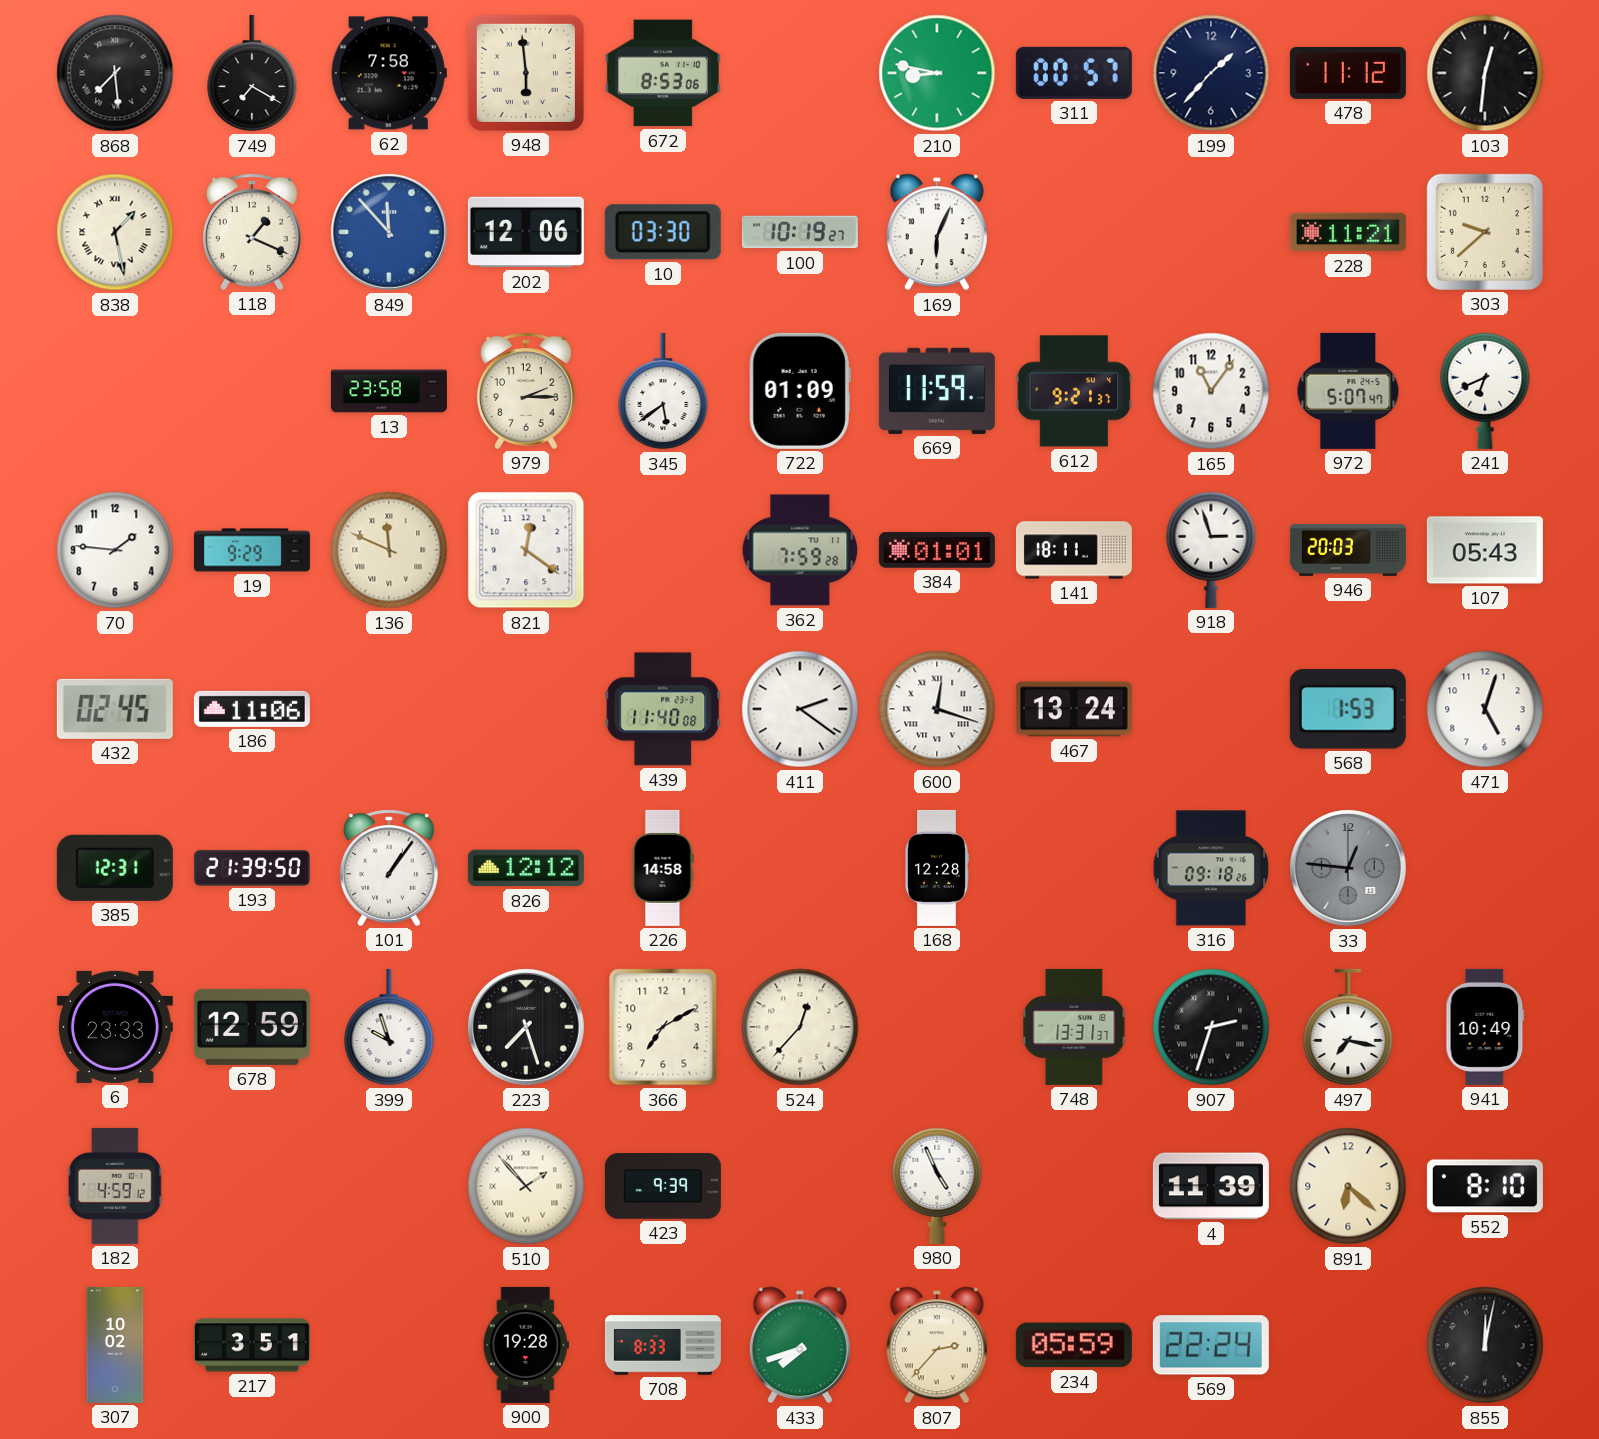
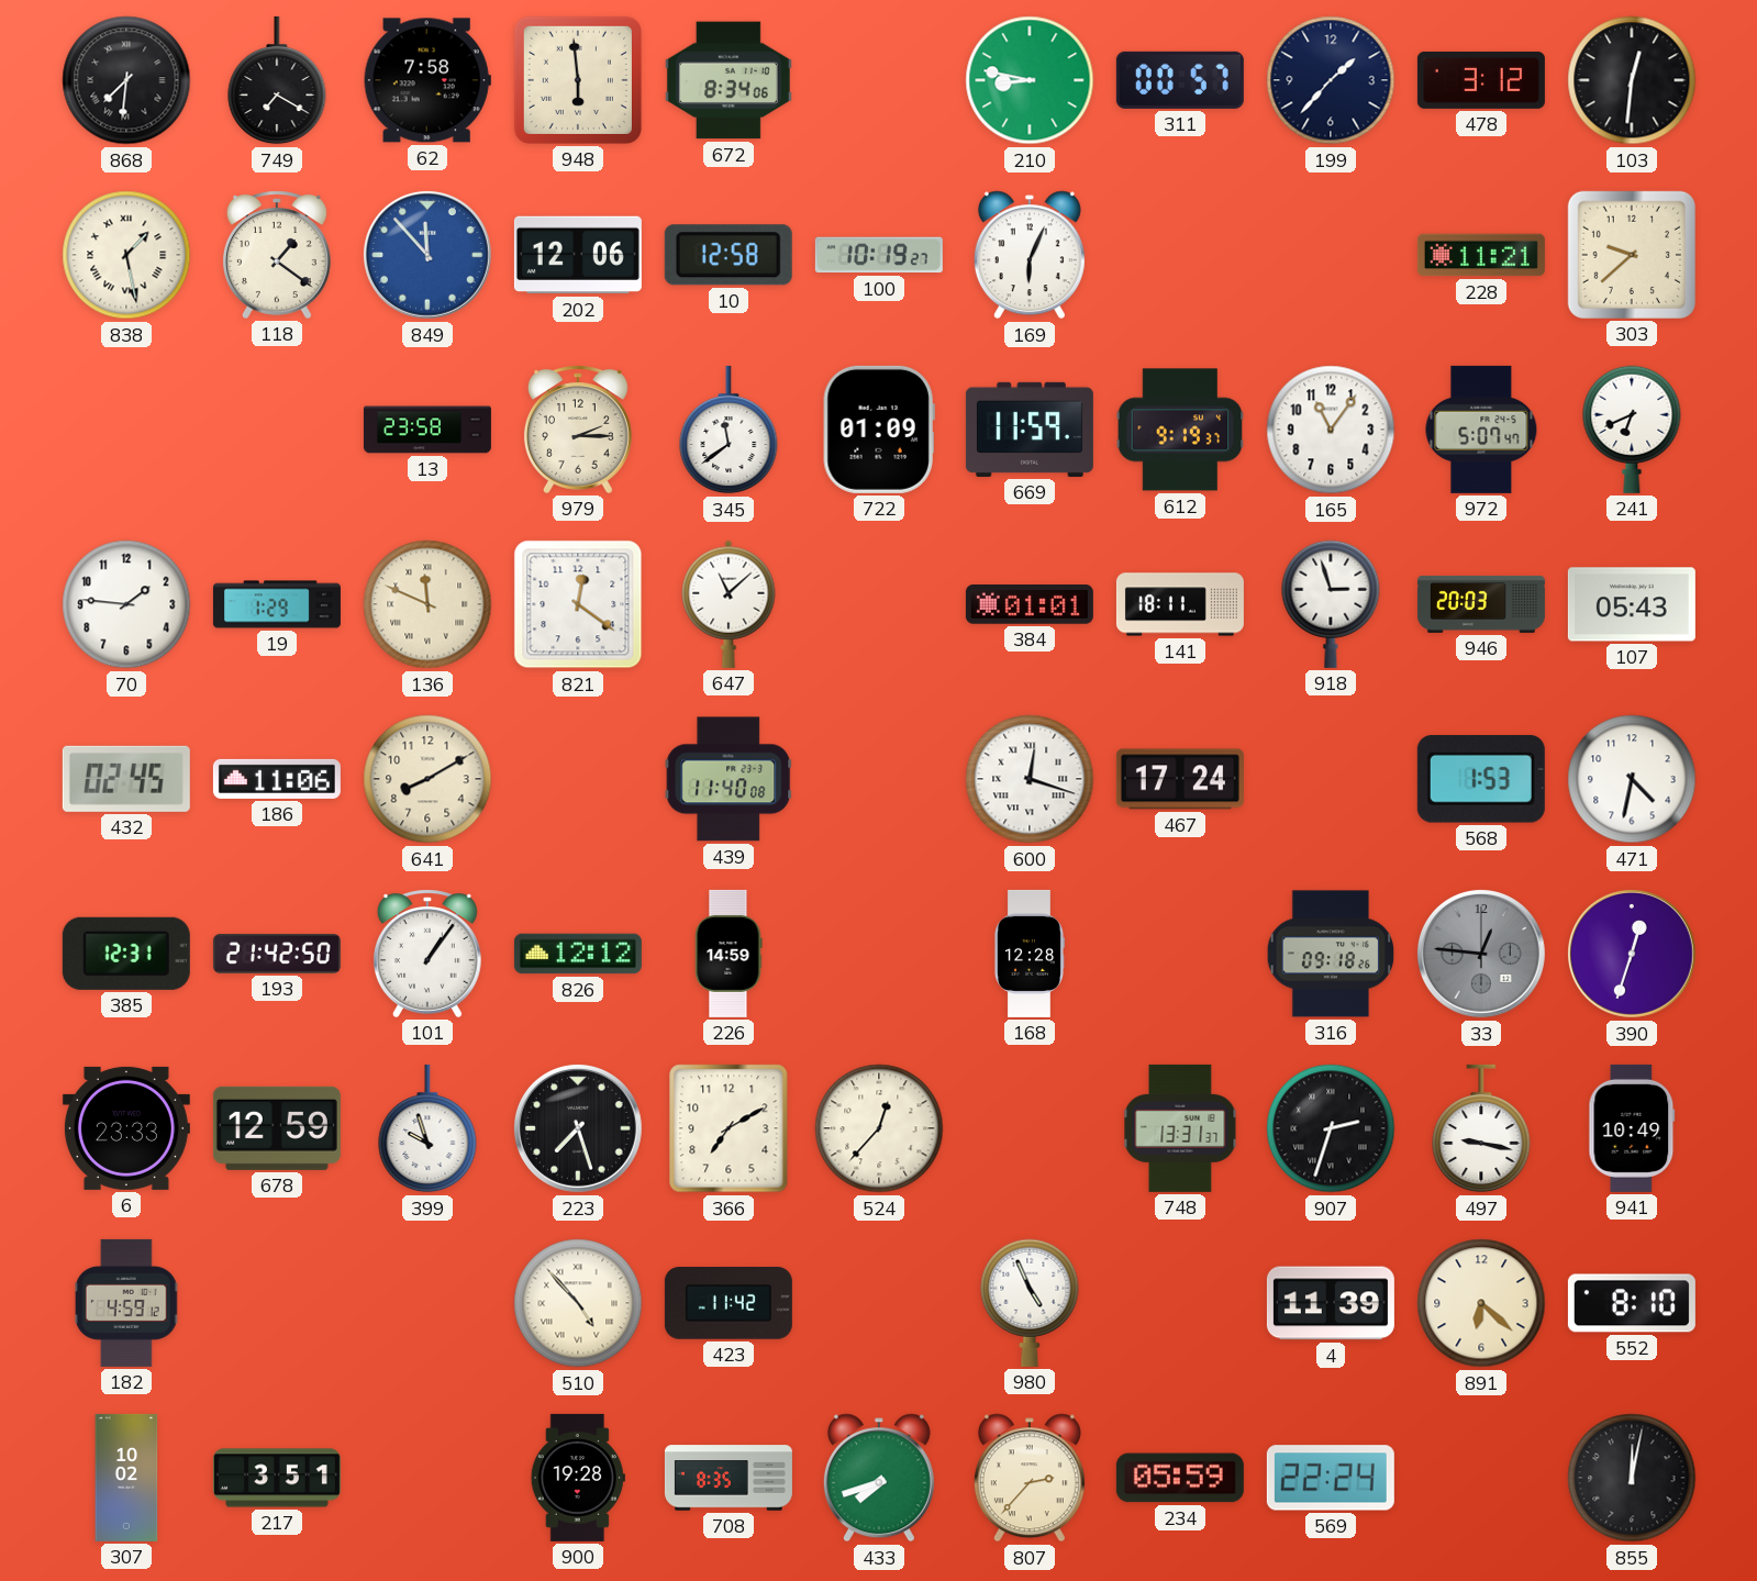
868: 7:29 -> 7:31
672: 8:53 -> 8:34
478: 11:12 -> 3:12
118: 1:19 -> 1:21
10: 03:30 -> 12:58
345: 5:39 -> 11:39
612: 9:21 -> 9:19
19: 9:29 -> 1:29
647: none -> 11:08
362: 7:59 -> none
641: none -> 8:10
411: 2:21 -> none
467: 13:24 -> 17:24
471: 5:03 -> 4:32
193: 21:39 -> 21:42
226: 14:58 -> 14:59
390: none -> 12:33
497: 7:17 -> 9:17
510: 1:53 -> 4:53
423: 9:39 -> 11:42
708: 8:33 -> 8:35
